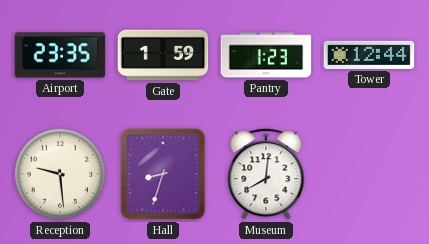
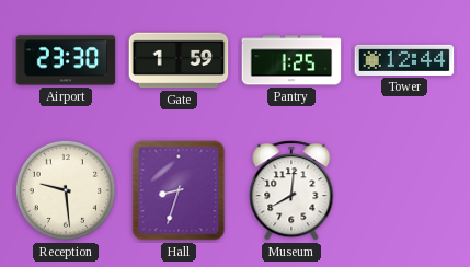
Airport: 23:35 -> 23:30
Pantry: 1:23 -> 1:25
